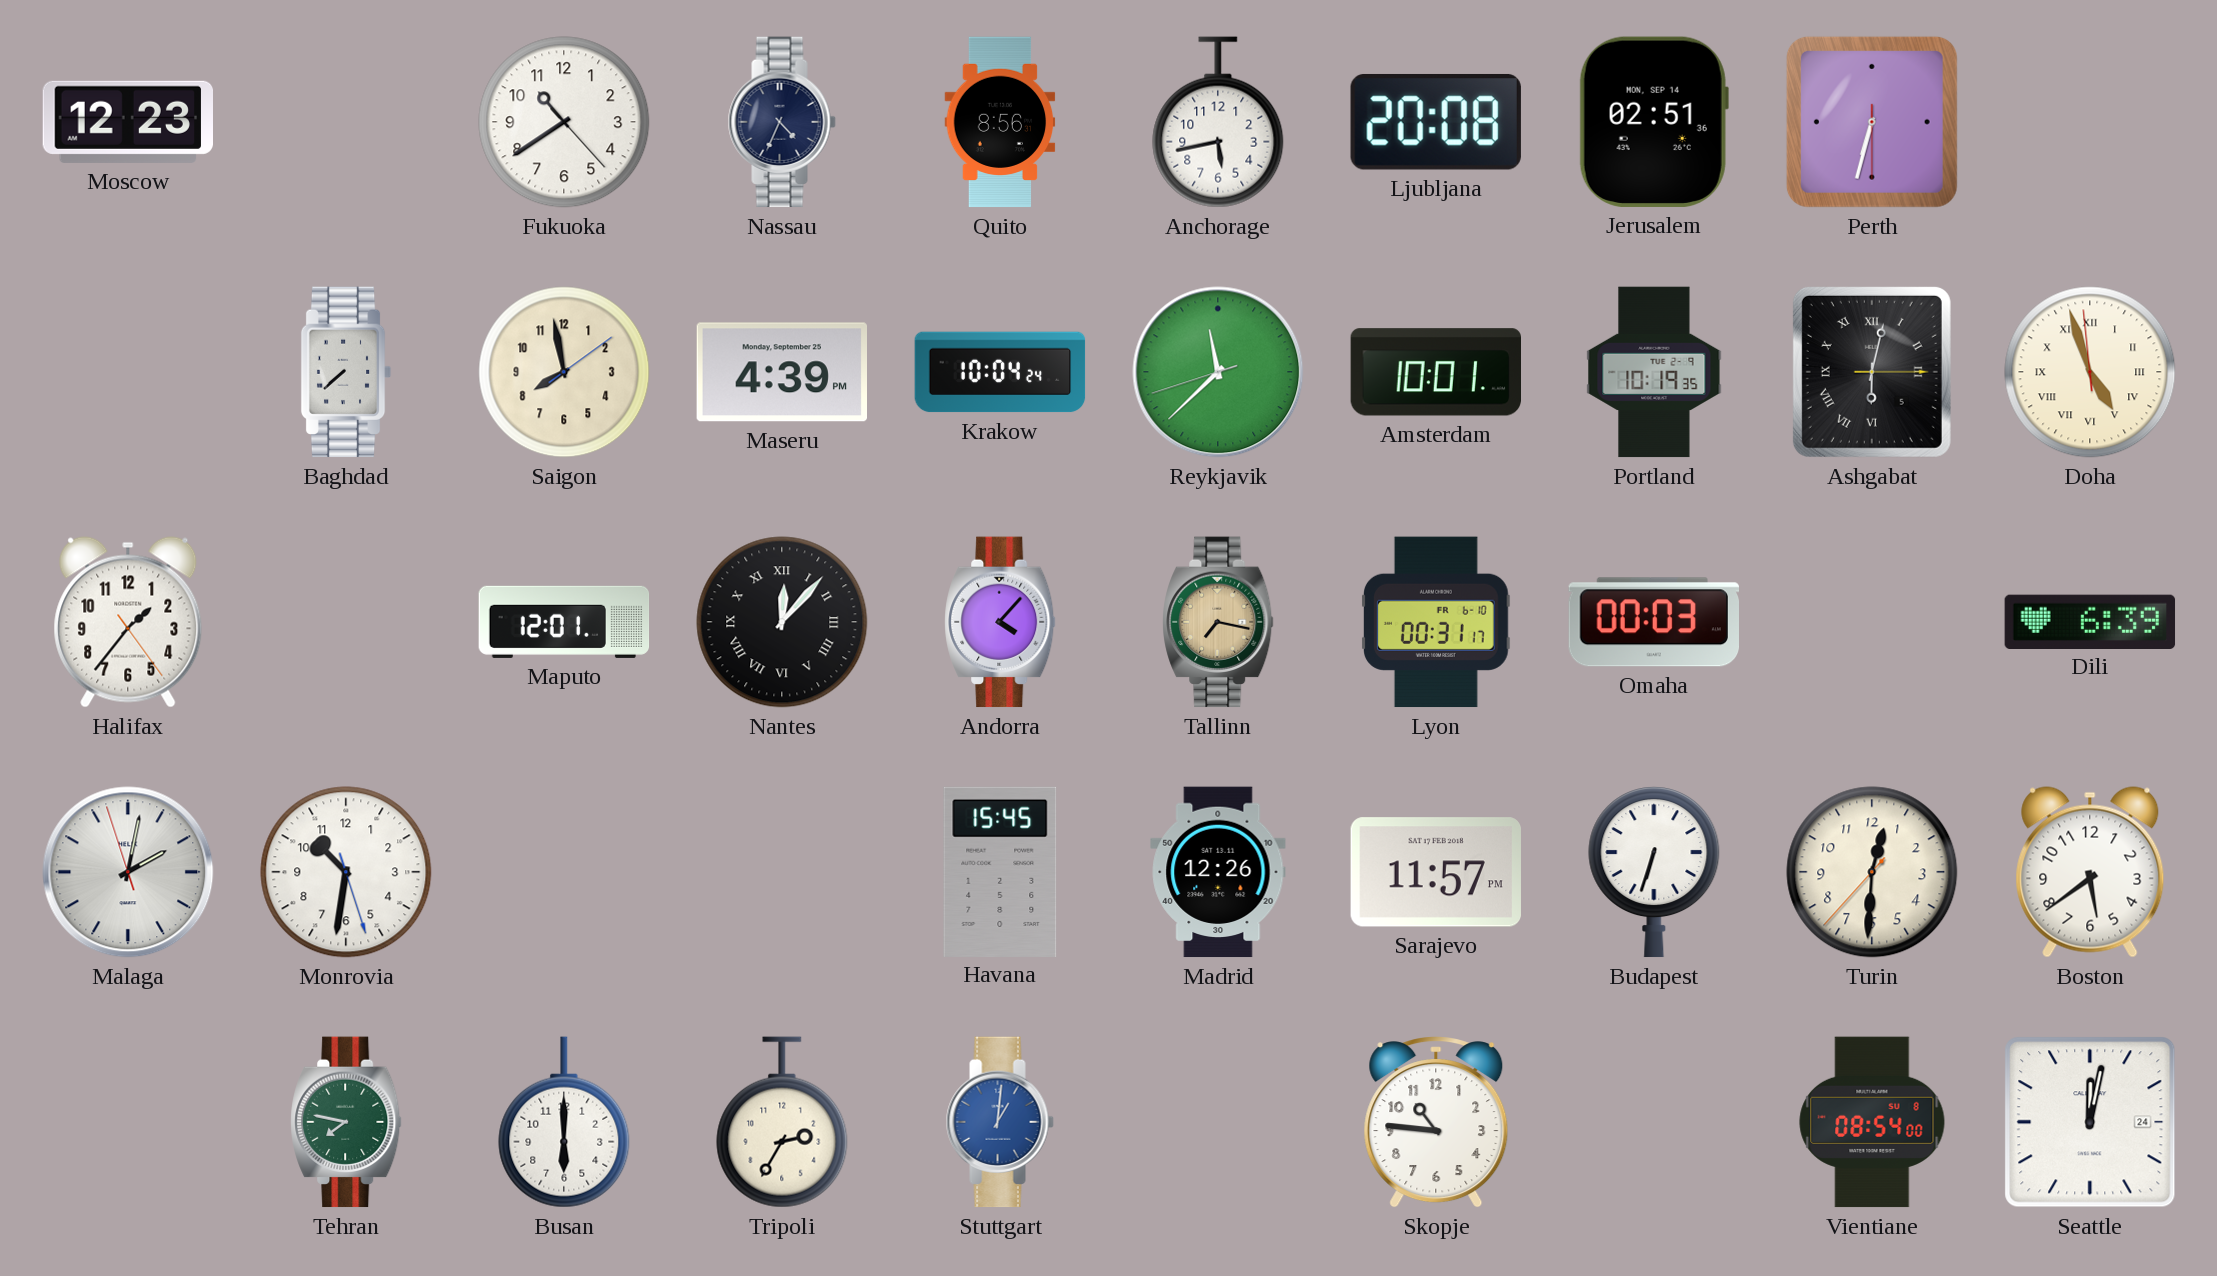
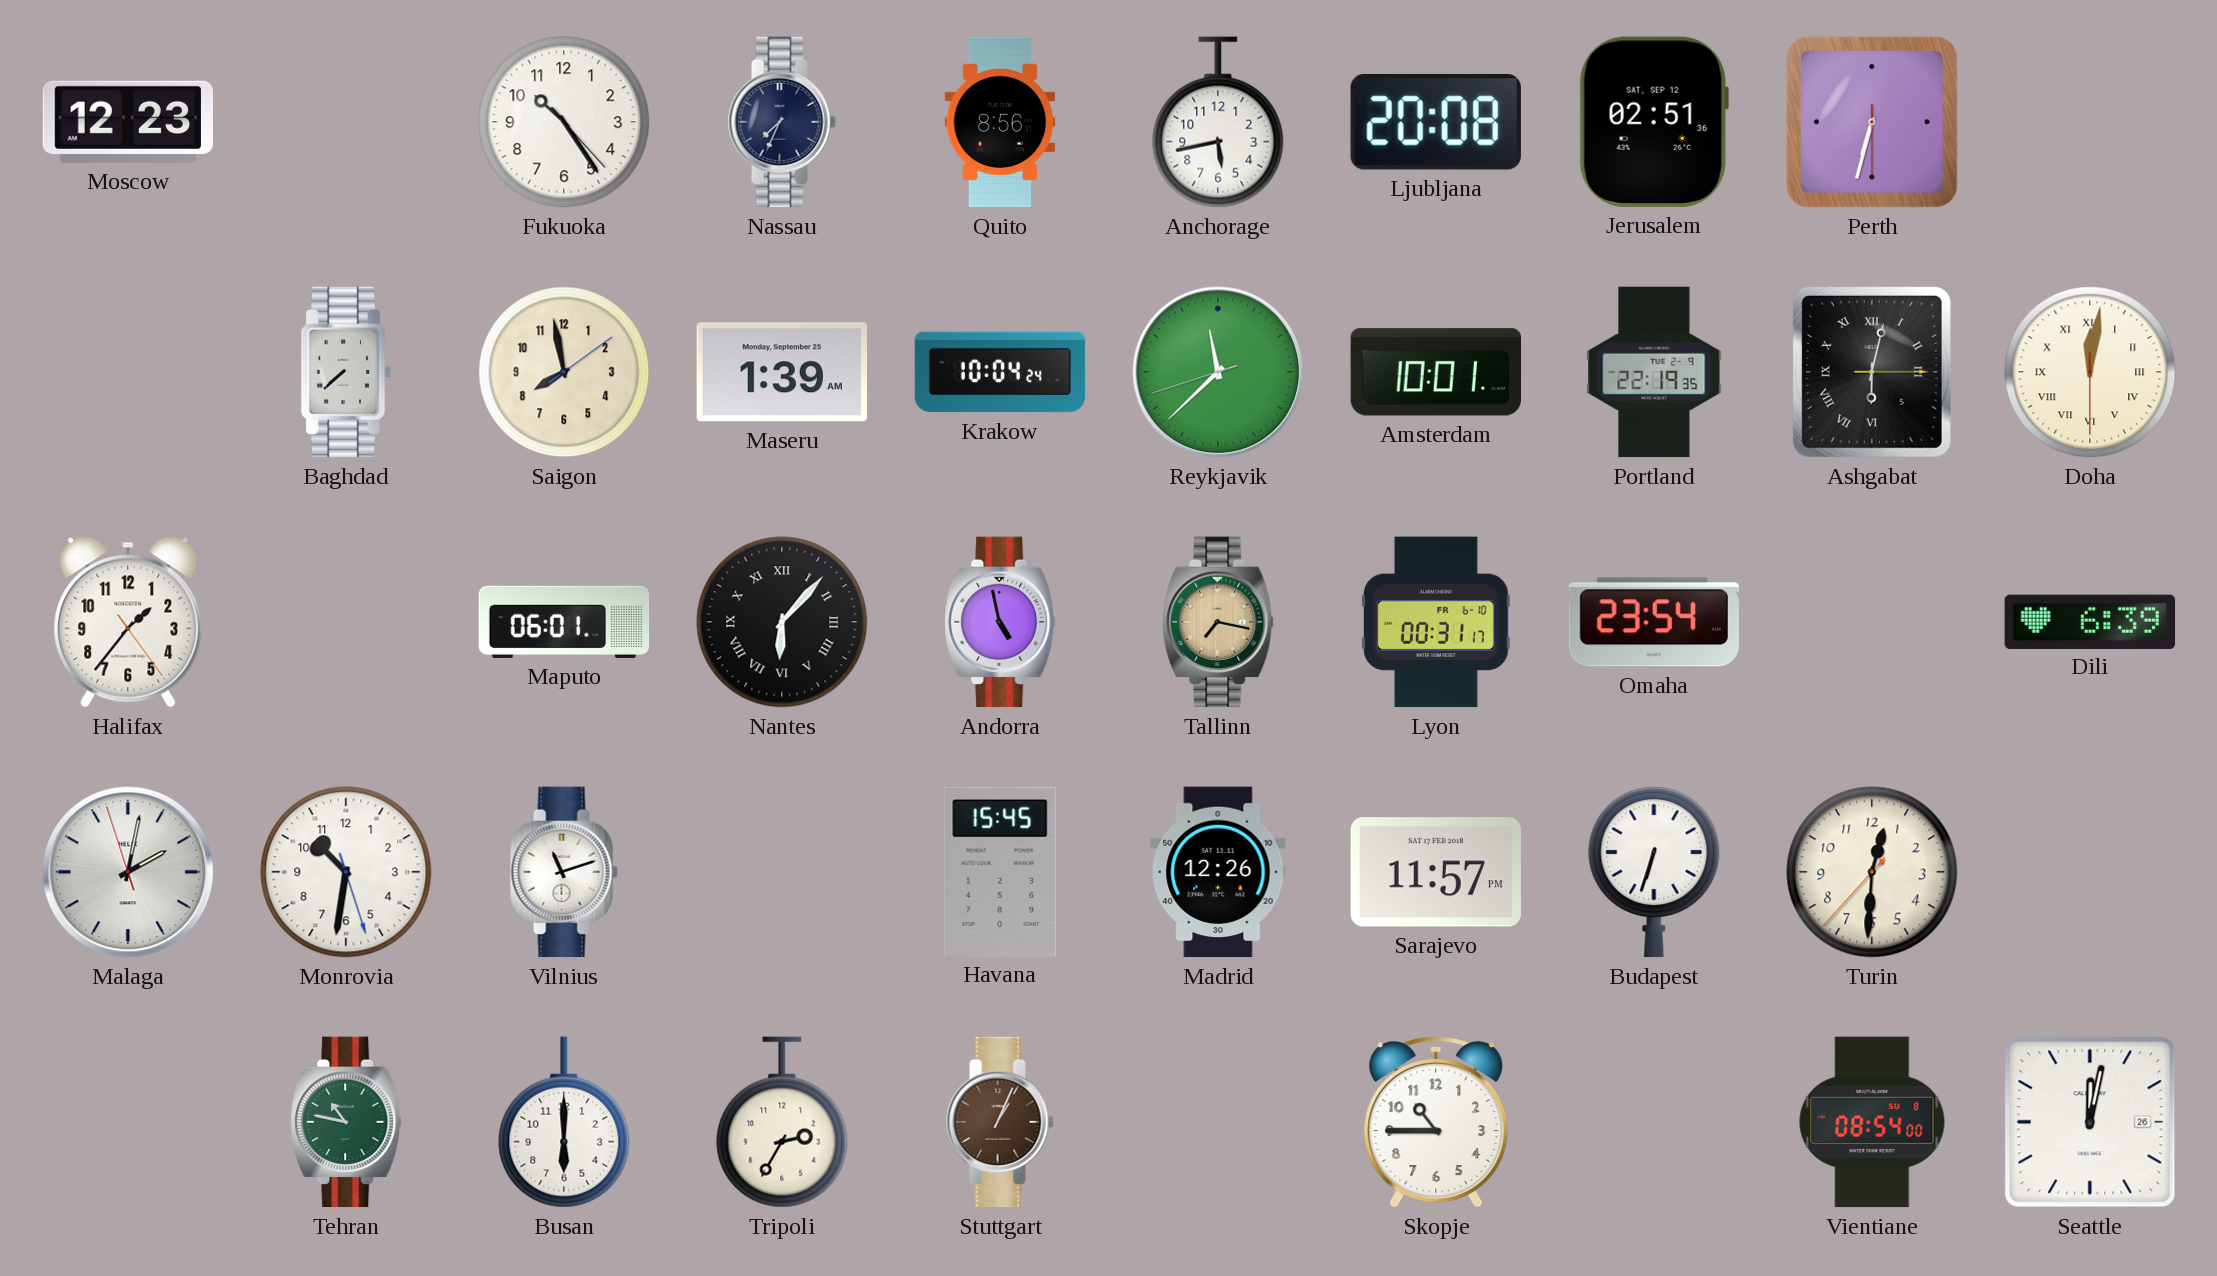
Fukuoka: 10:39 -> 10:24
Nassau: 4:34 -> 7:34
Jerusalem date: MON, SEP 14 -> SAT, SEP 12
Maseru: 4:39 -> 1:39
Portland: 10:19 -> 22:19
Doha: 4:56 -> 12:01
Maputo: 12:01 -> 06:01
Nantes: 12:07 -> 6:07
Andorra: 4:07 -> 4:58
Omaha: 00:03 -> 23:54
Vilnius: none -> 11:12
Boston: 5:39 -> none
Tehran: 7:47 -> 10:47
Stuttgart: 1:01 -> 1:04
Stuttgart dial: blue -> brown
Skopje: 10:46 -> 10:45
Seattle date: 24 -> 26
